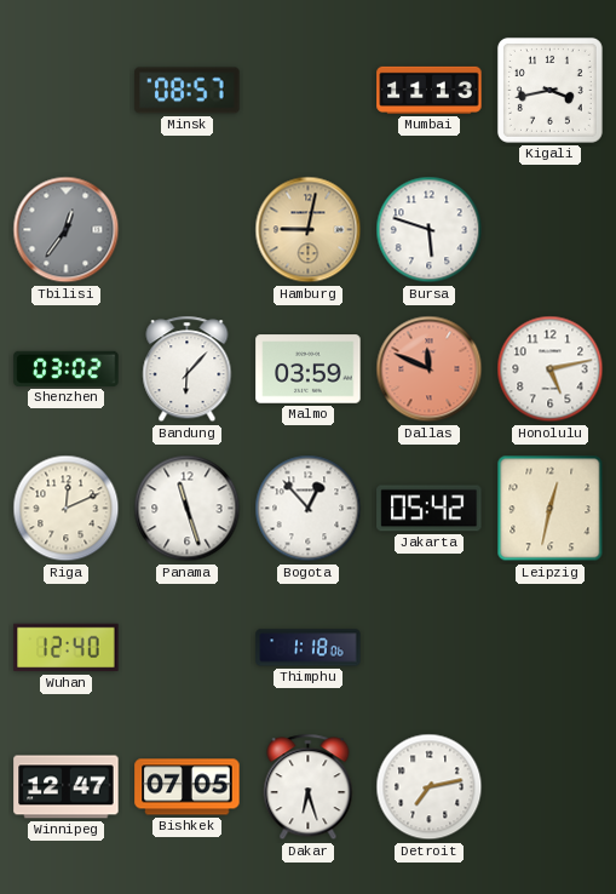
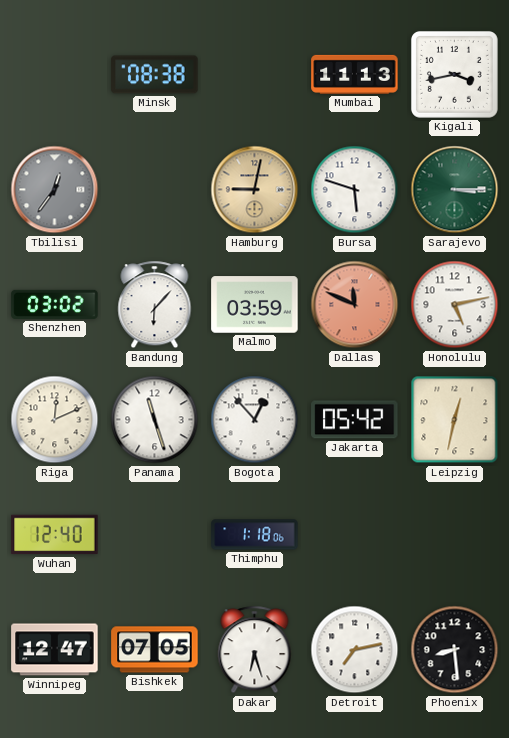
Minsk: 08:57 -> 08:38
Sarajevo: none -> 3:15
Phoenix: none -> 8:29
